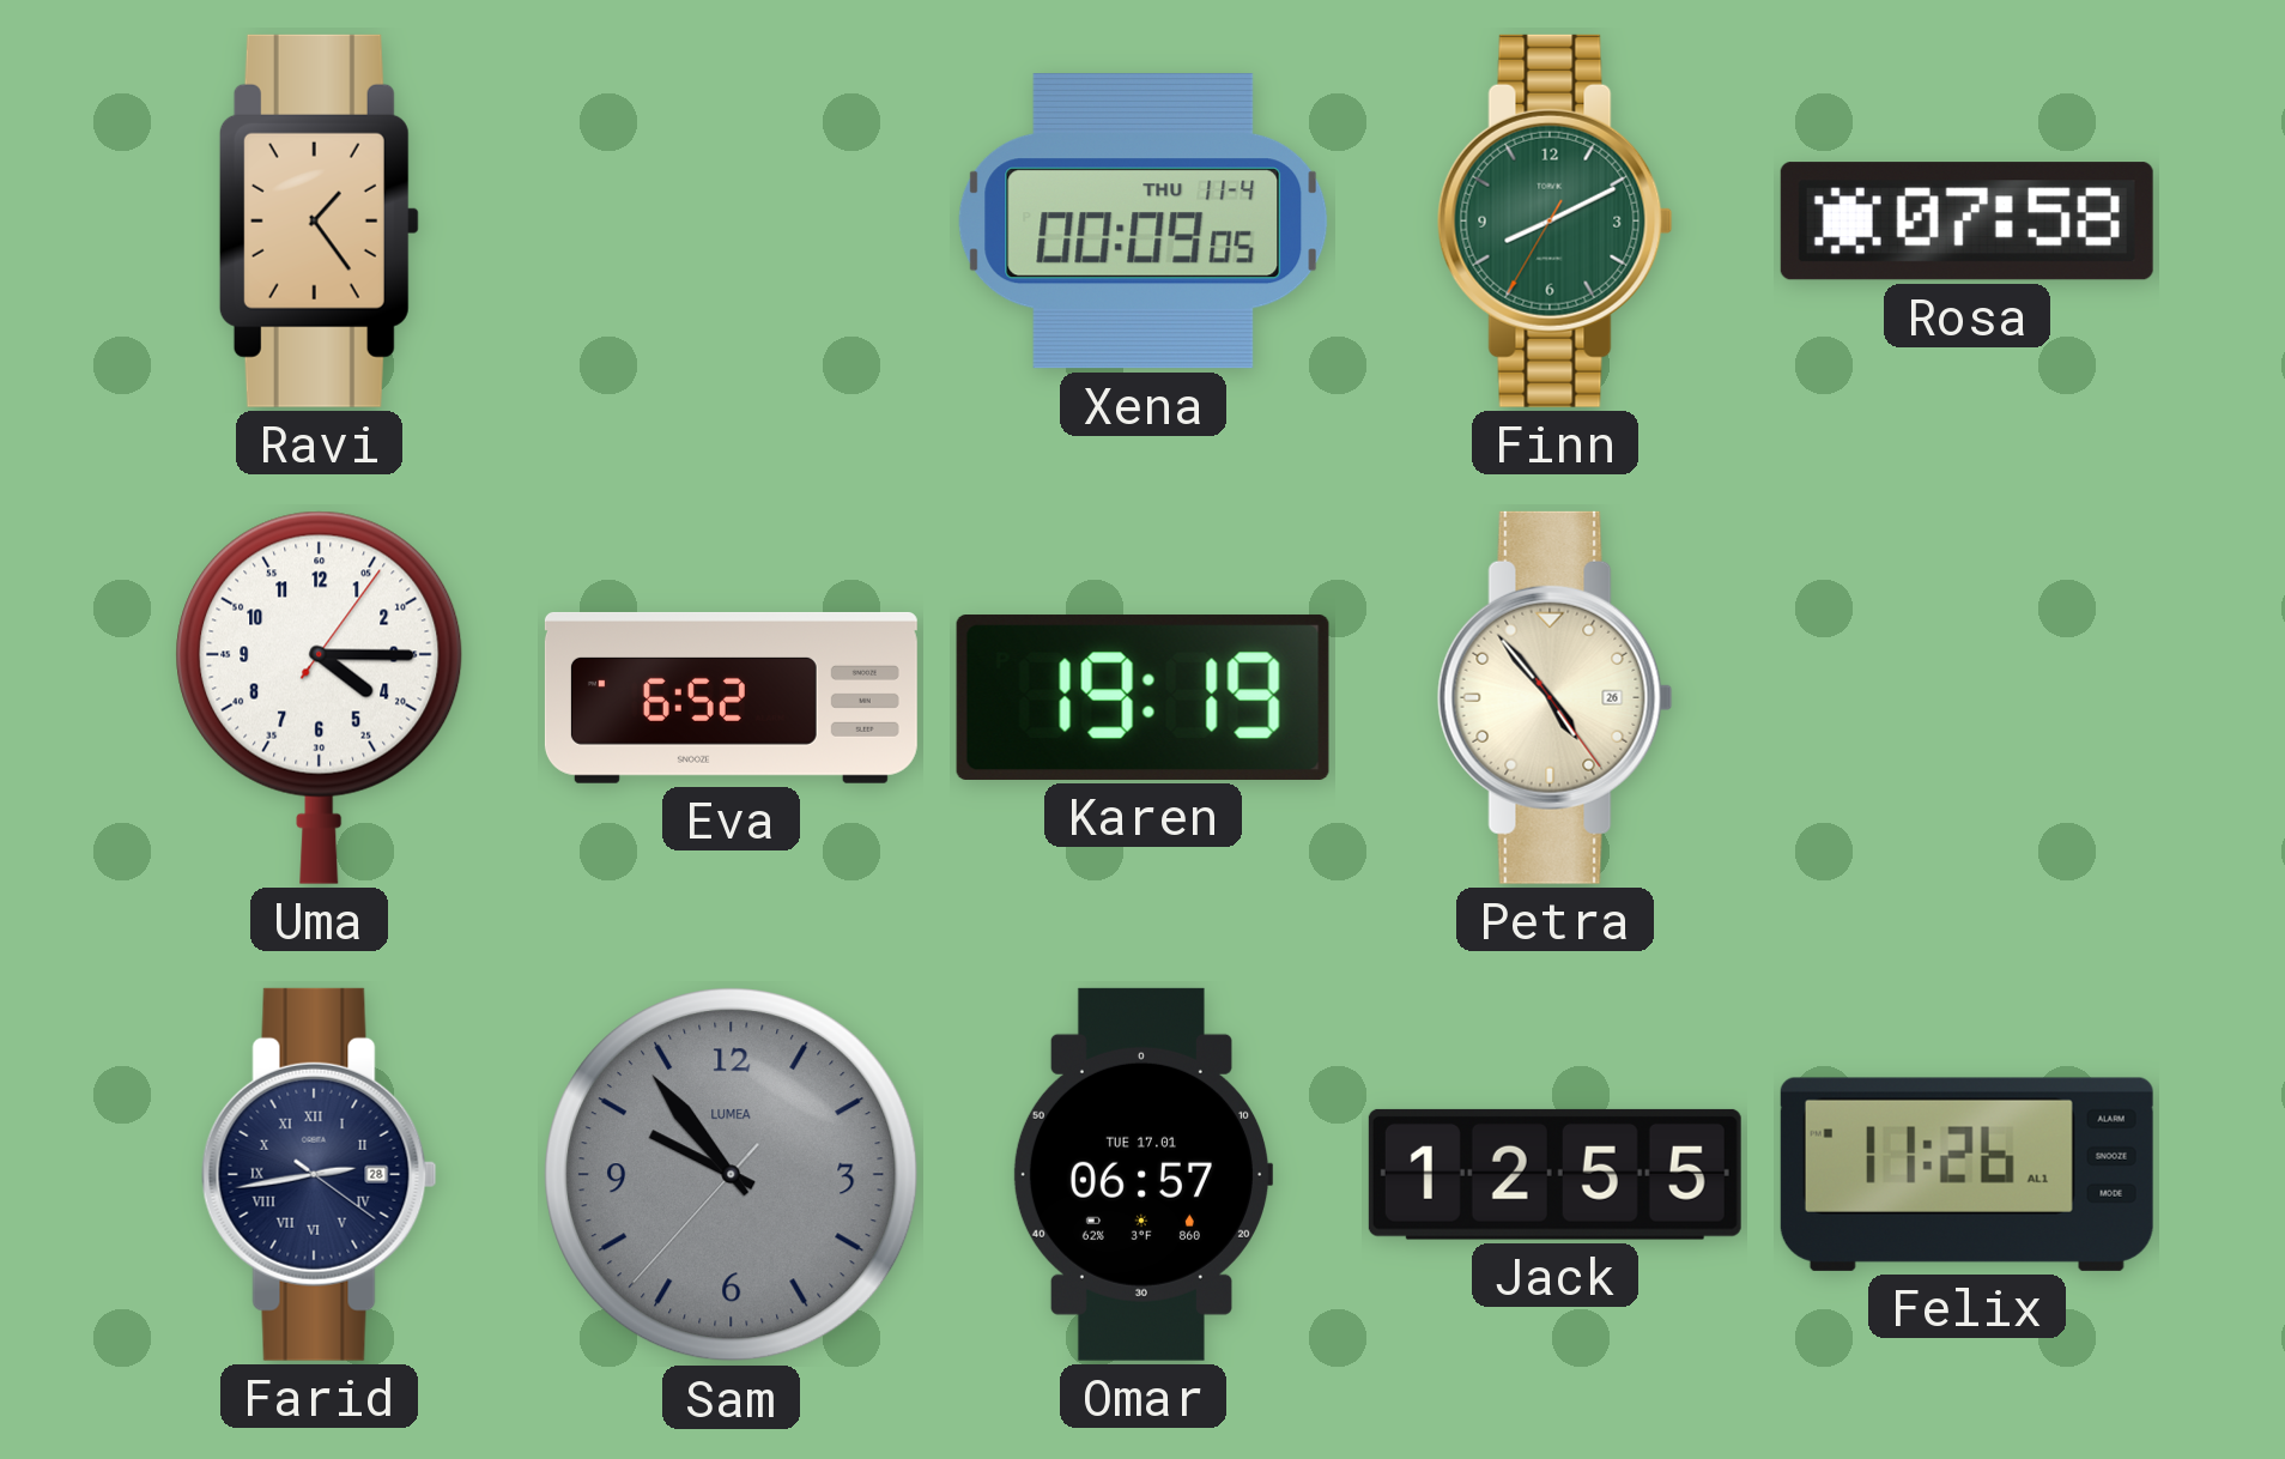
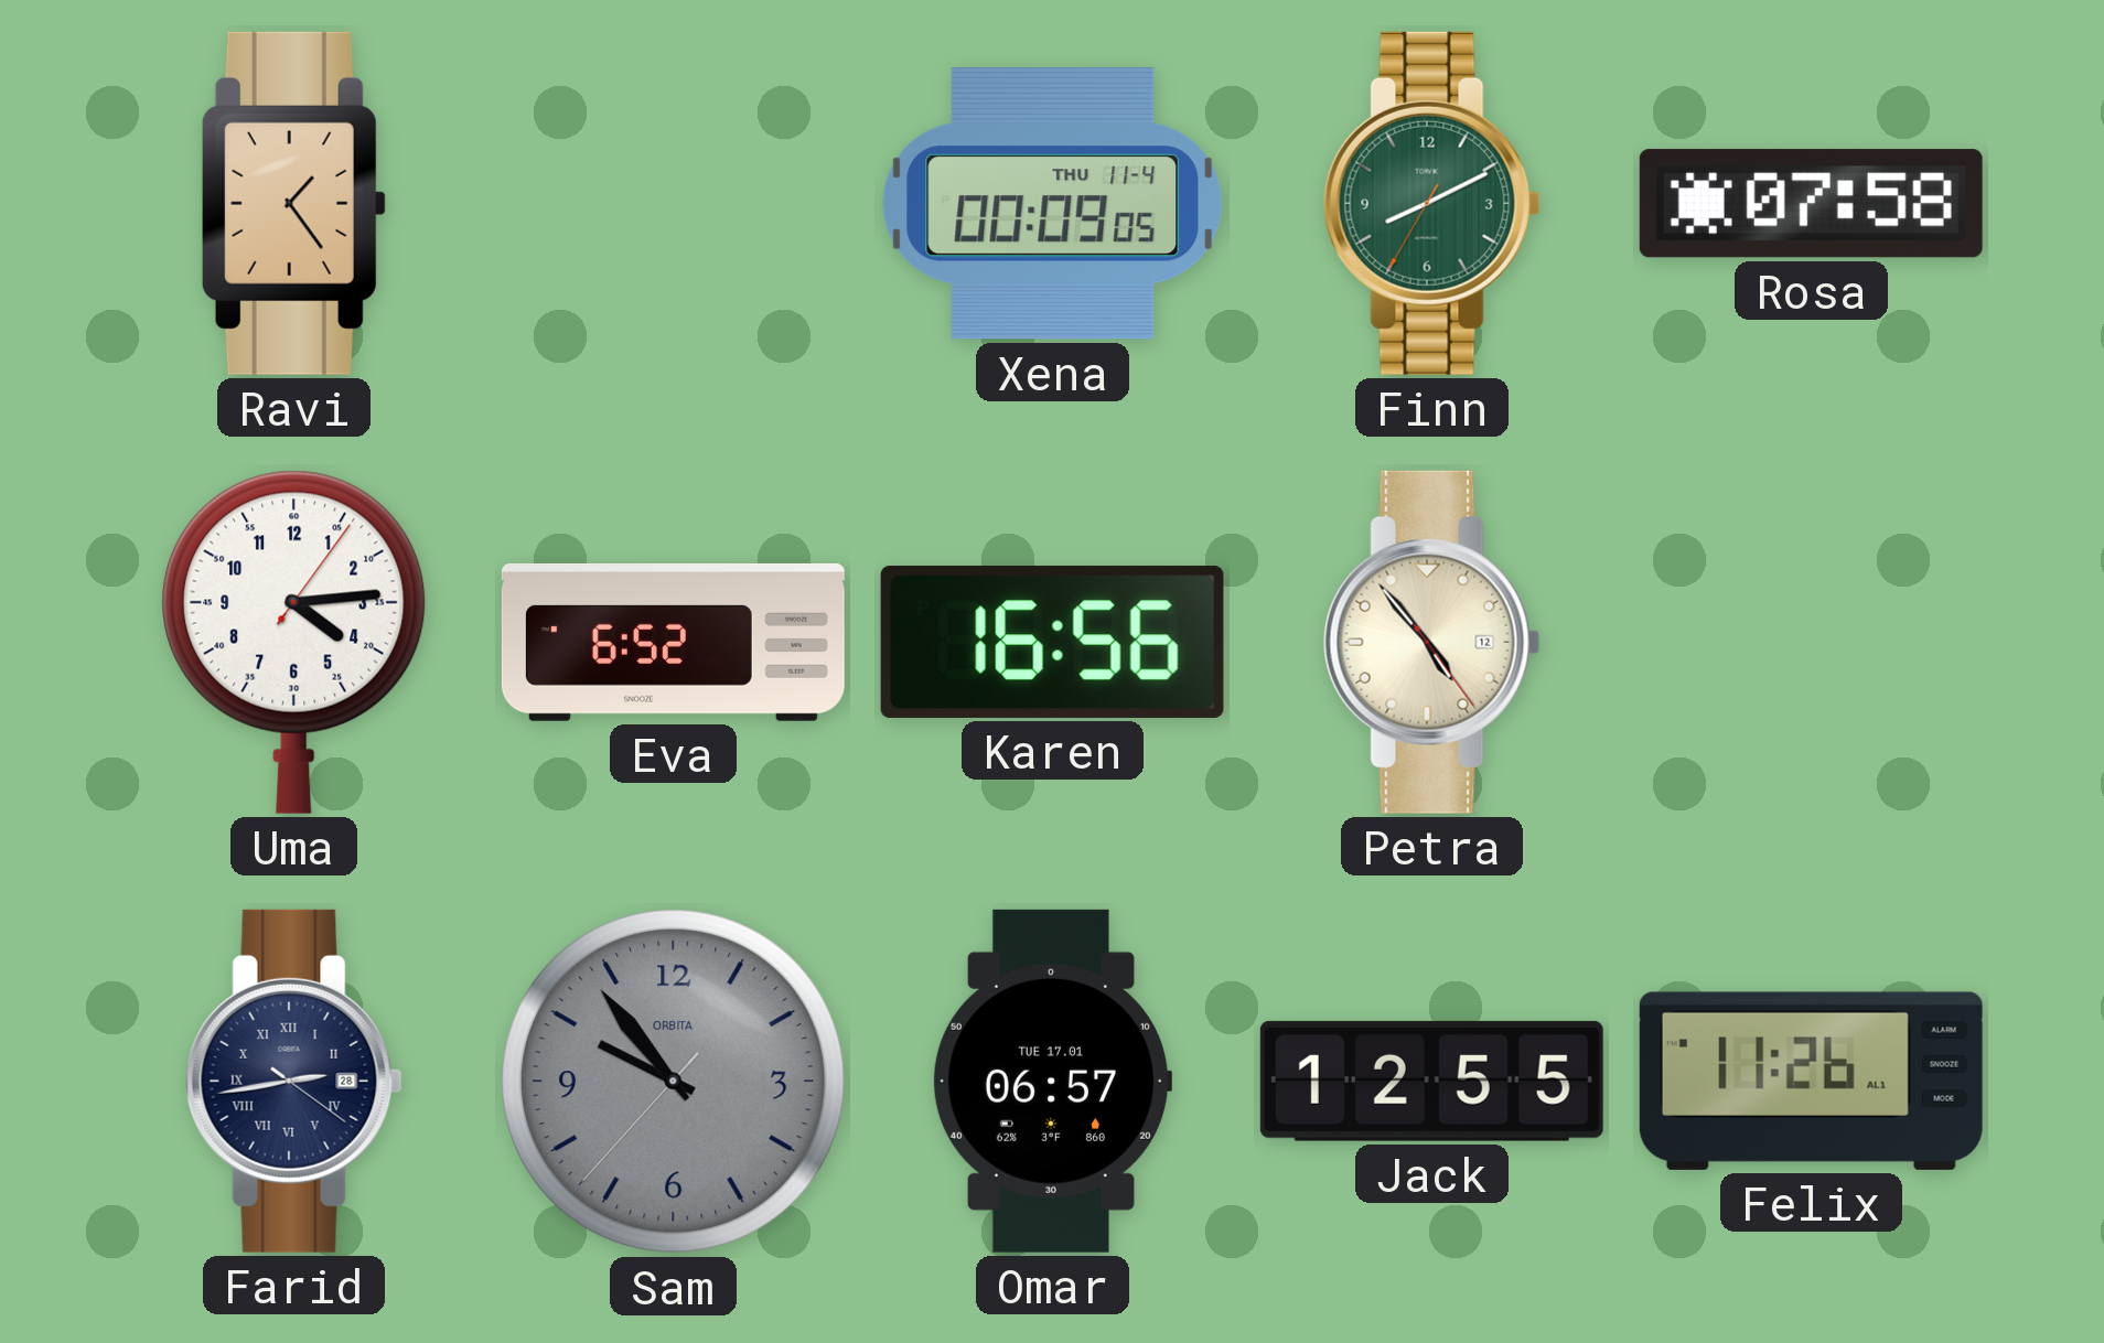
Uma: 4:15 -> 4:14
Karen: 19:19 -> 16:56
Petra date: 26 -> 12
Sam brand: LUMEA -> ORBITA
